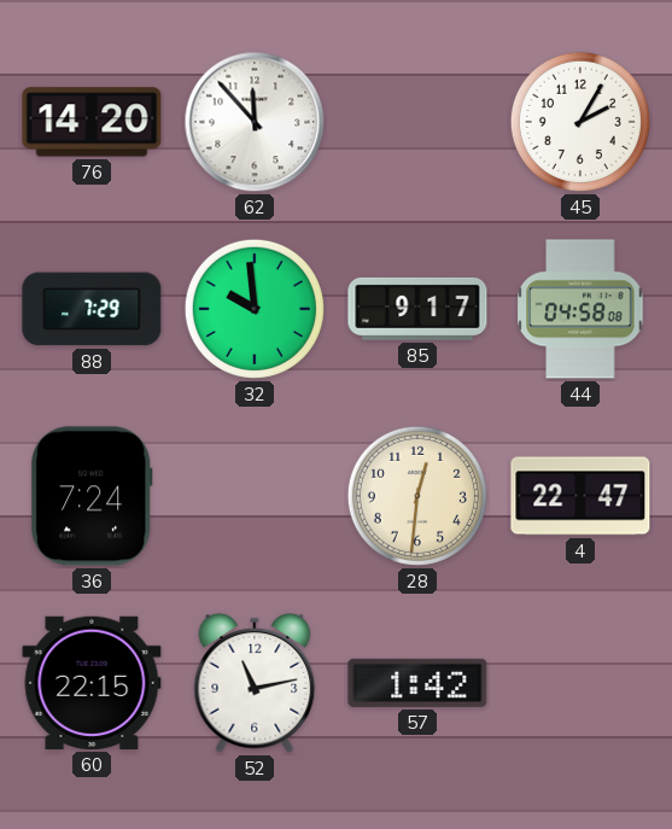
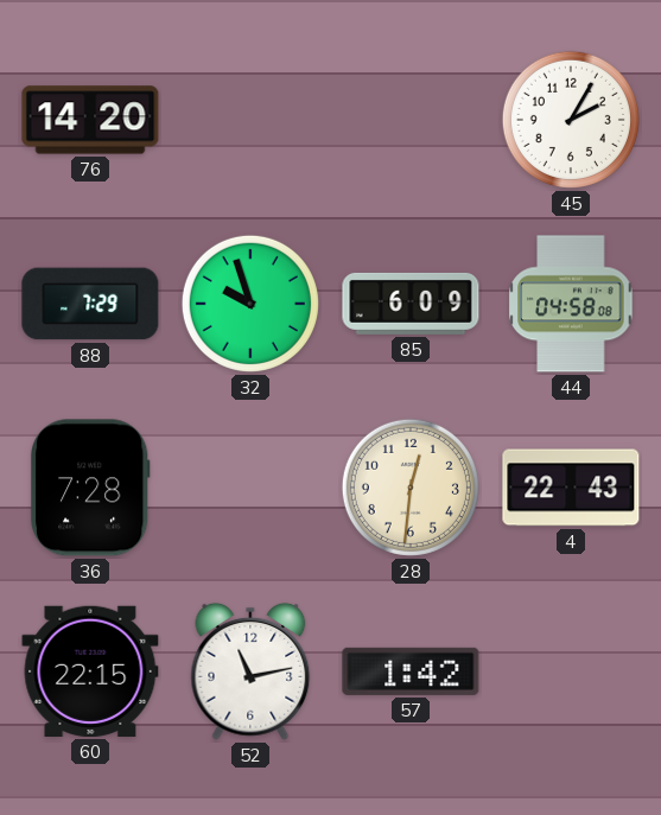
62: 11:53 -> none
32: 9:59 -> 9:57
85: 9:17 -> 6:09
36: 7:24 -> 7:28
4: 22:47 -> 22:43
